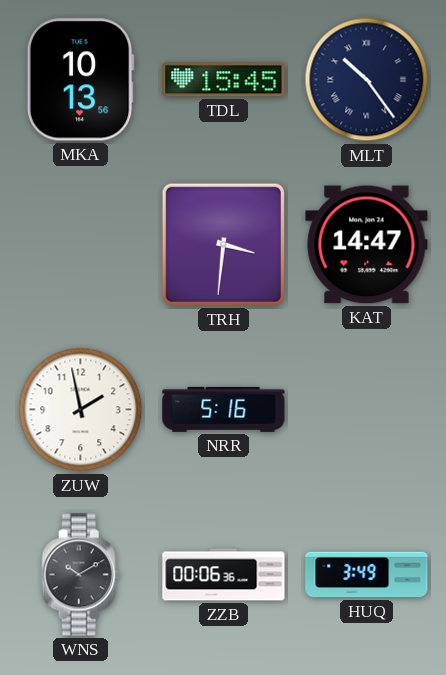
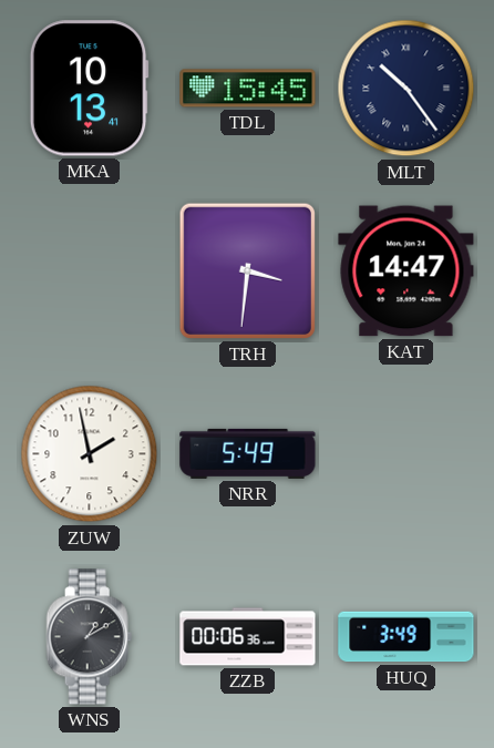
MKA: 10:13:56 -> 10:13:41
NRR: 5:16 -> 5:49
WNS: 10:10 -> 1:10
